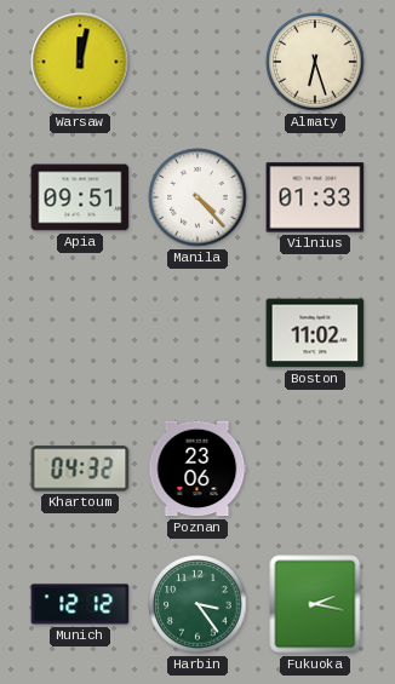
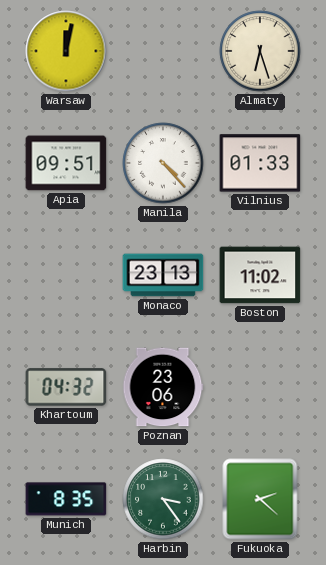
Monaco: none -> 23:13
Munich: 12:12 -> 8:35
Fukuoka: 2:17 -> 2:22
